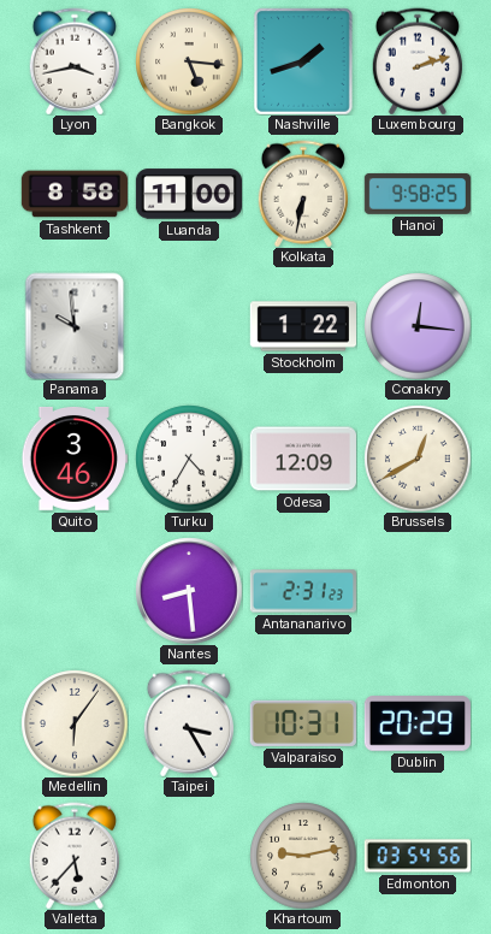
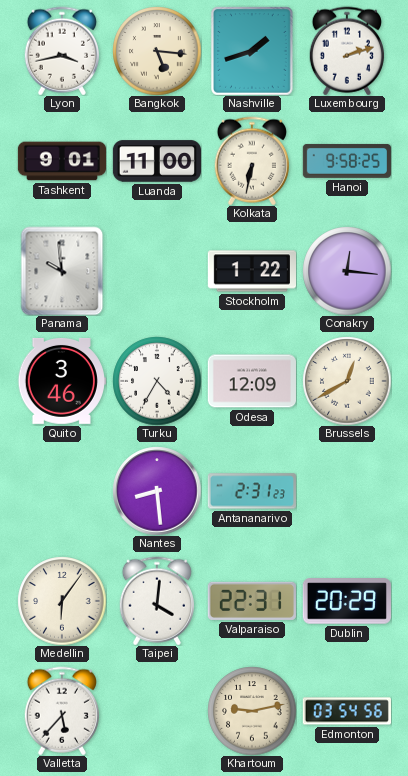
Tashkent: 8:58 -> 9:01
Taipei: 3:25 -> 4:01
Valparaiso: 10:31 -> 22:31
